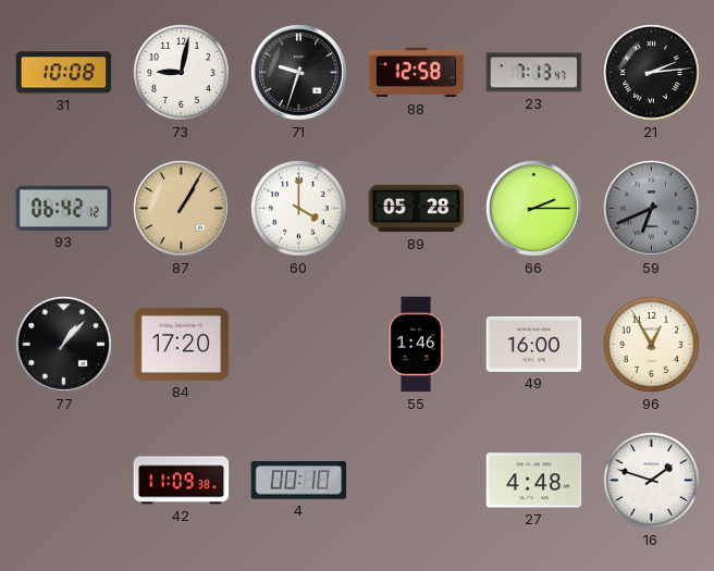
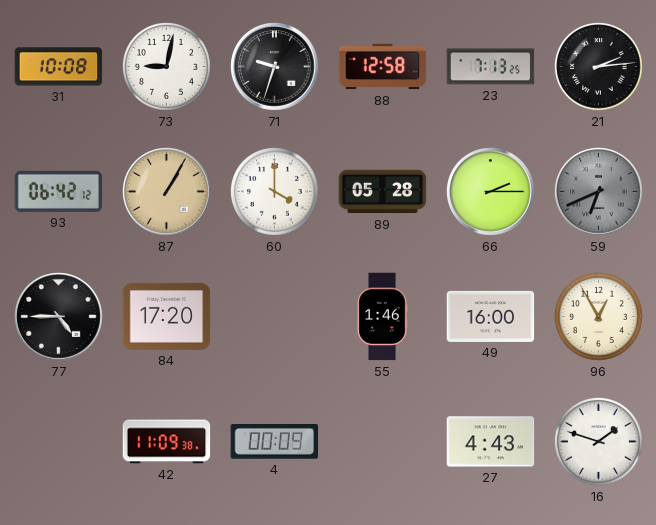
23: 7:13:47 -> 7:13:25
77: 1:07 -> 4:45
4: 00:10 -> 00:09
27: 4:48 -> 4:43
